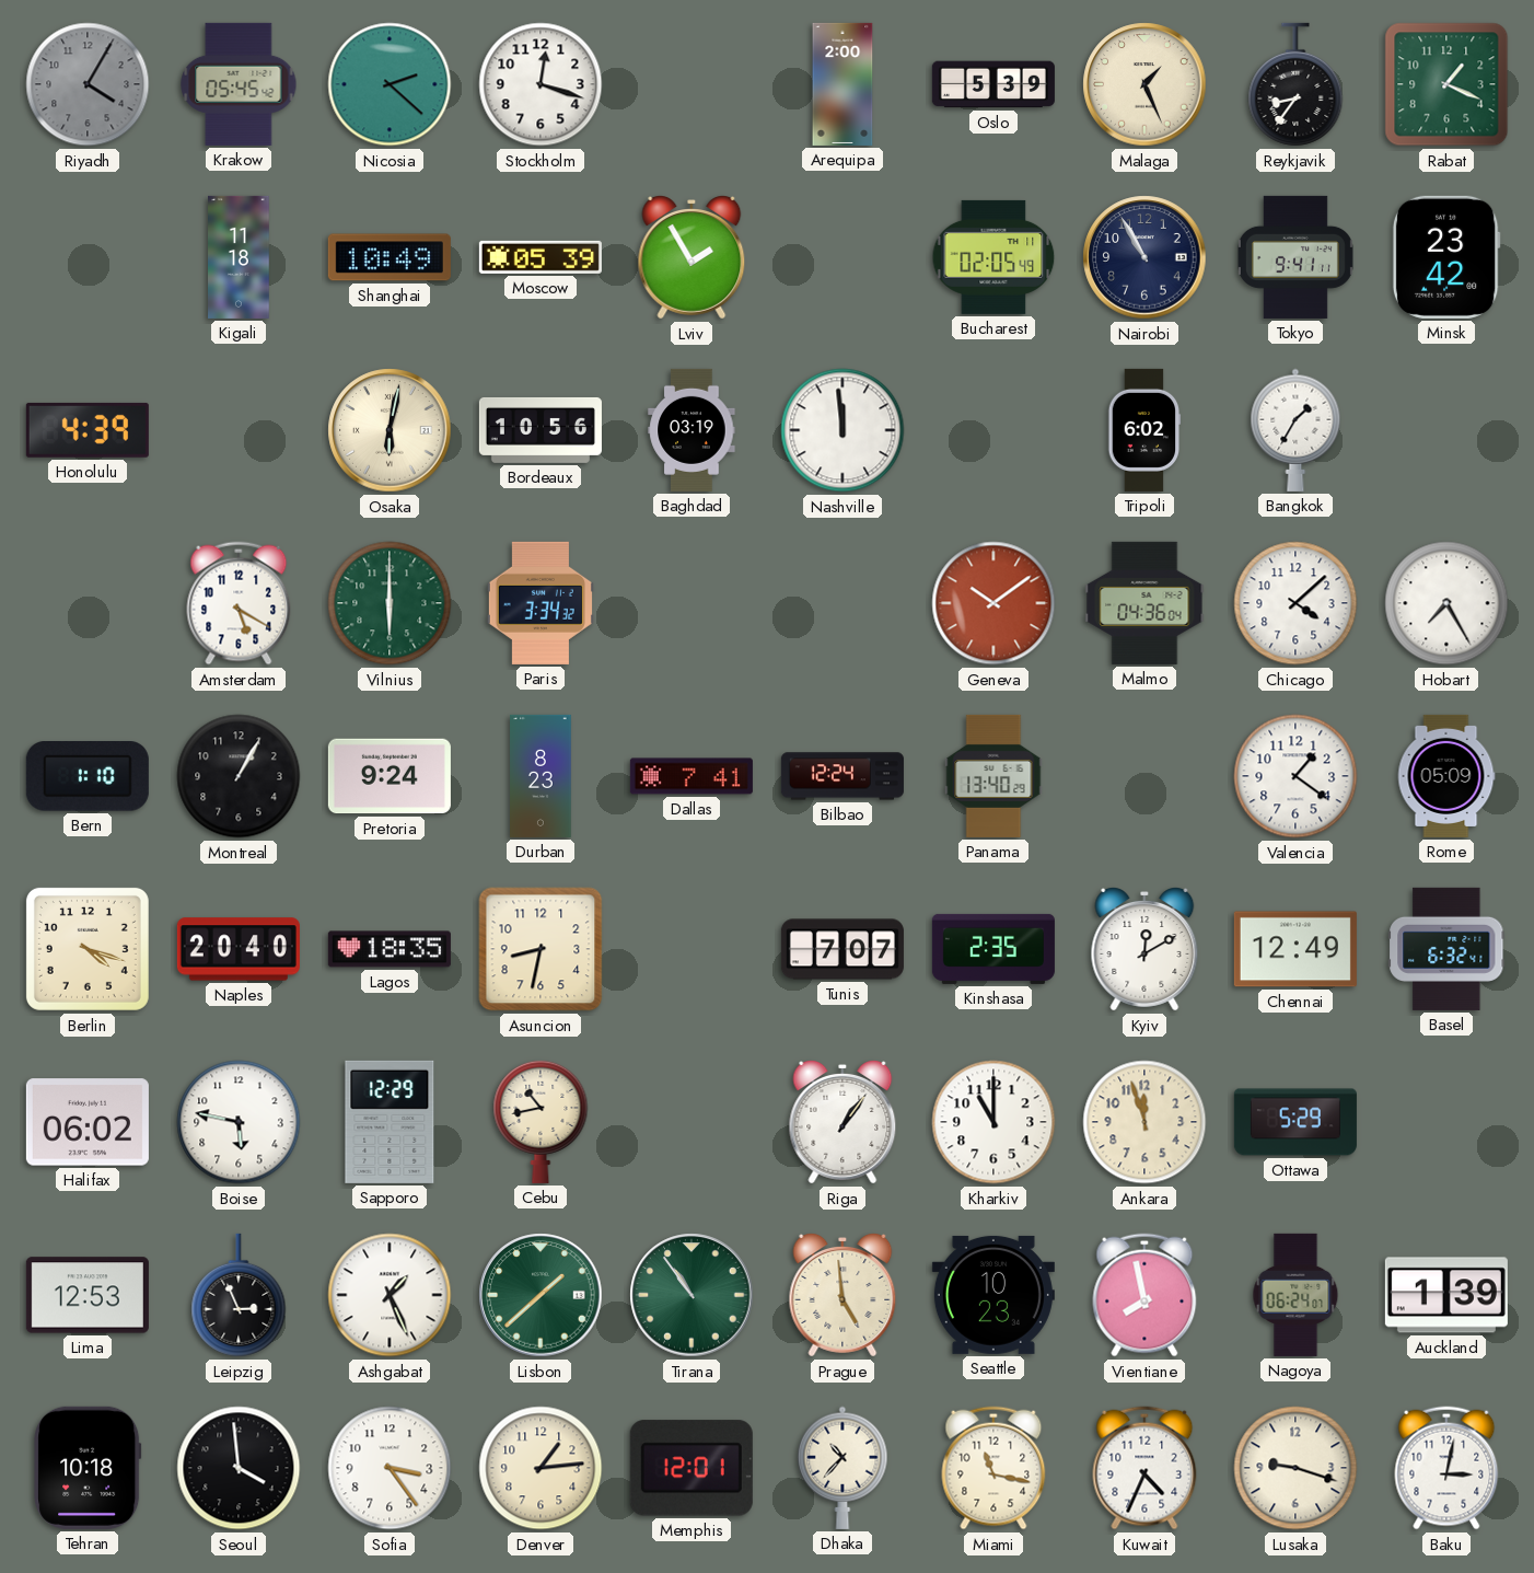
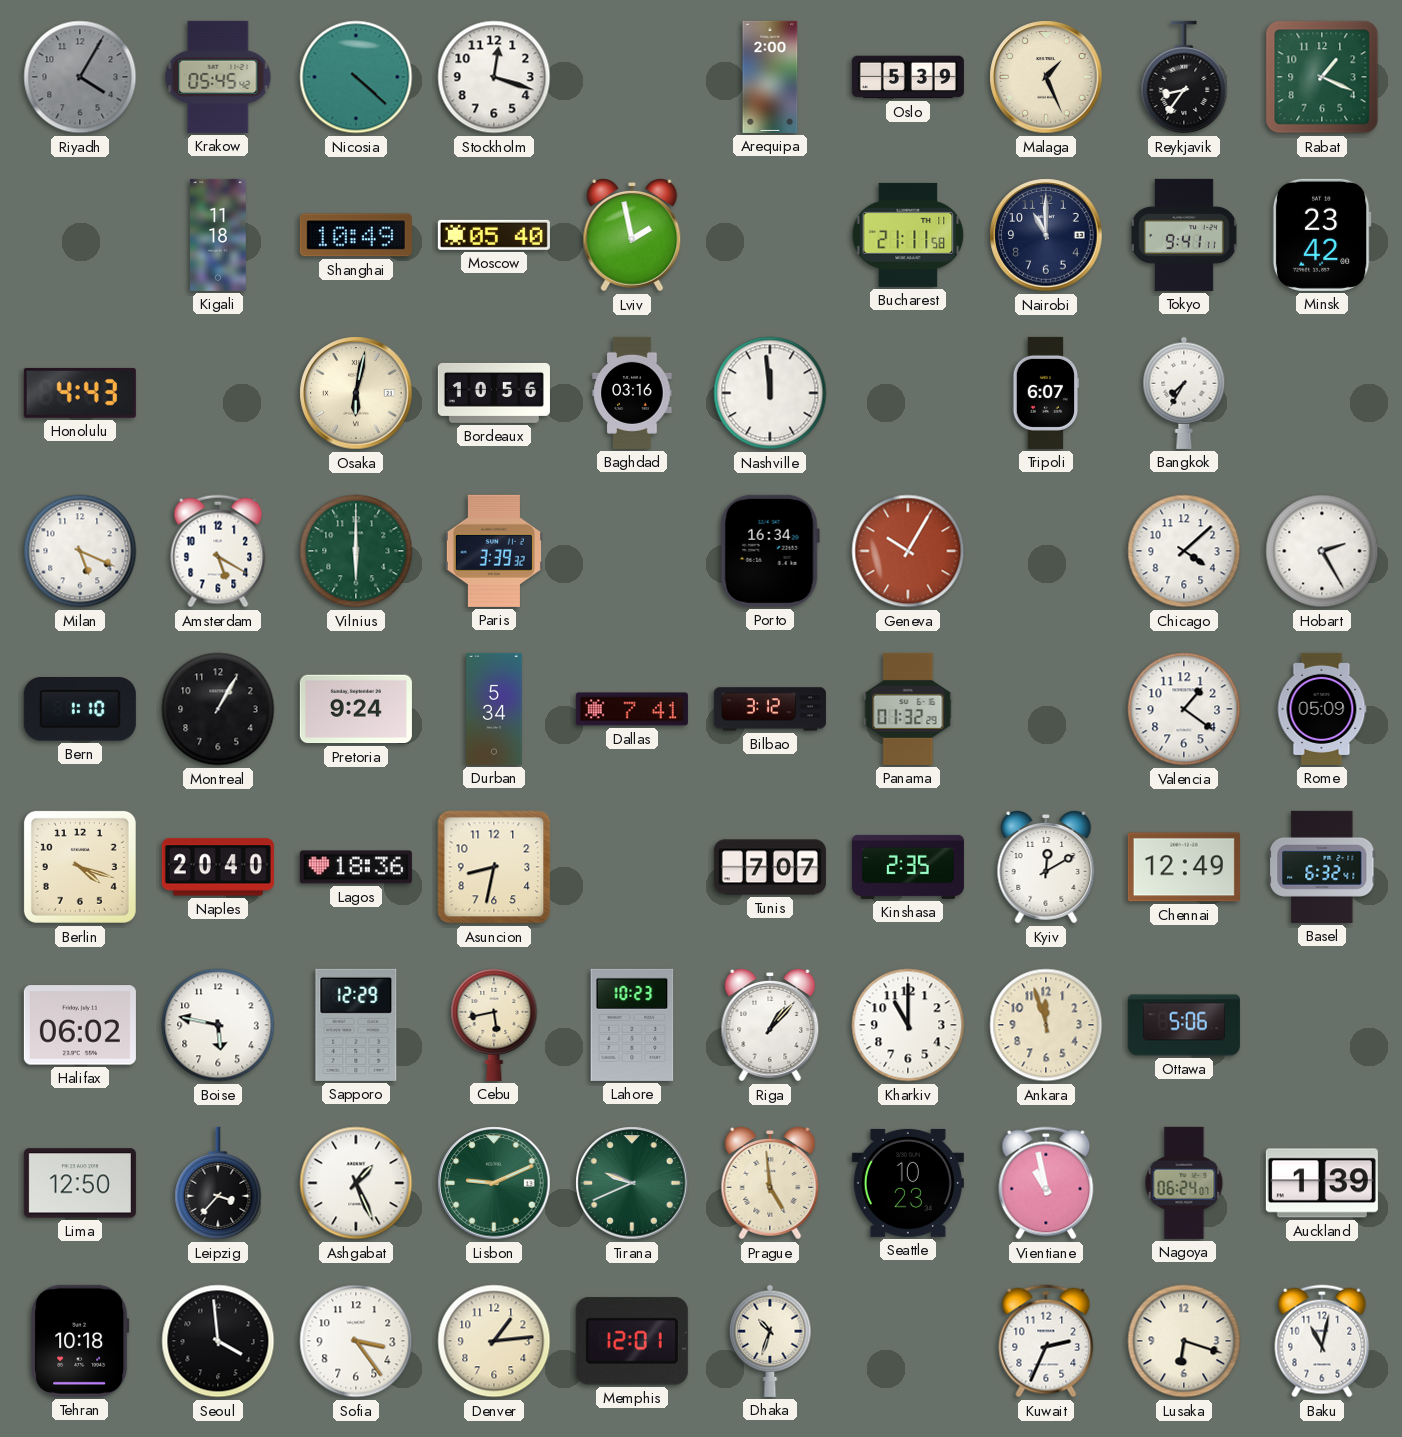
Nicosia: 2:22 -> 4:22
Moscow: 05:39 -> 05:40
Lviv: 1:55 -> 1:58
Bucharest: 02:05 -> 21:11
Nairobi: 10:55 -> 11:00
Honolulu: 4:39 -> 4:43
Baghdad: 03:19 -> 03:16
Tripoli: 6:02 -> 6:07
Bangkok: 1:35 -> 7:35
Milan: none -> 5:19
Paris: 3:34 -> 3:39
Porto: none -> 16:34
Geneva: 10:09 -> 10:05
Malmo: 04:36 -> none
Hobart: 7:25 -> 2:25
Durban: 8:23 -> 5:34
Bilbao: 12:24 -> 3:12
Panama: 13:40 -> 01:32
Lagos: 18:35 -> 18:36
Cebu: 10:43 -> 5:43
Lahore: none -> 10:23
Riga: 1:06 -> 1:07
Ottawa: 5:29 -> 5:06
Lima: 12:53 -> 12:50
Leipzig: 2:56 -> 3:37
Lisbon: 1:38 -> 9:11
Tirana: 10:54 -> 9:41
Vientiane: 7:58 -> 10:58
Dhaka: 10:37 -> 10:33
Miami: 11:17 -> none
Kuwait: 4:34 -> 2:34
Lusaka: 9:18 -> 6:18
Baku: 3:02 -> 11:02
